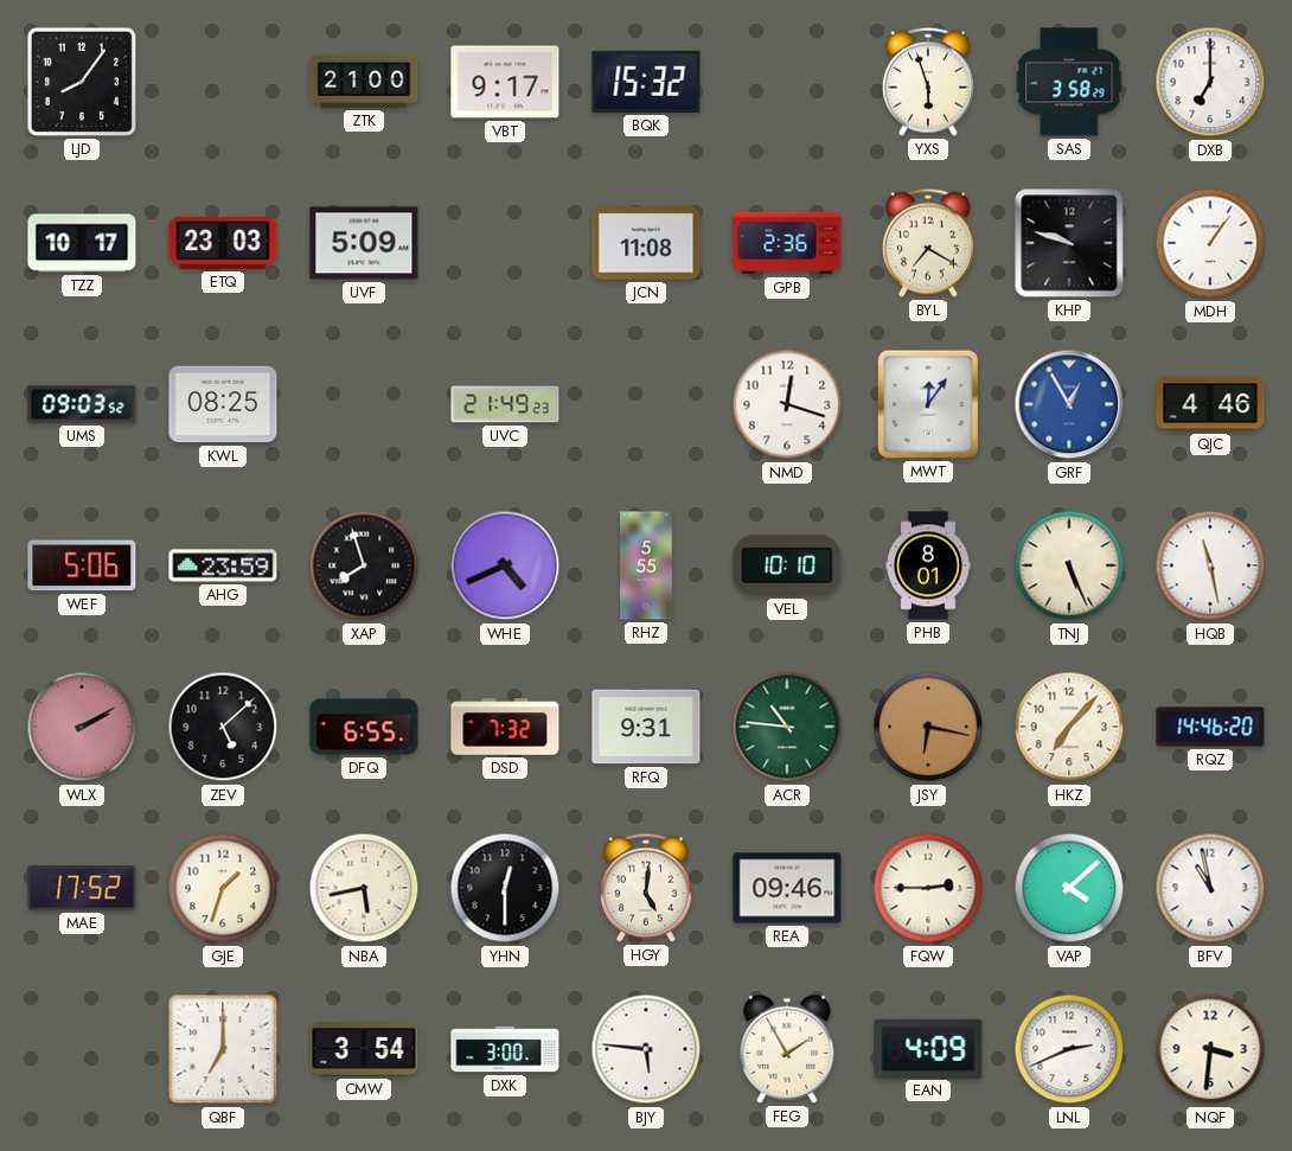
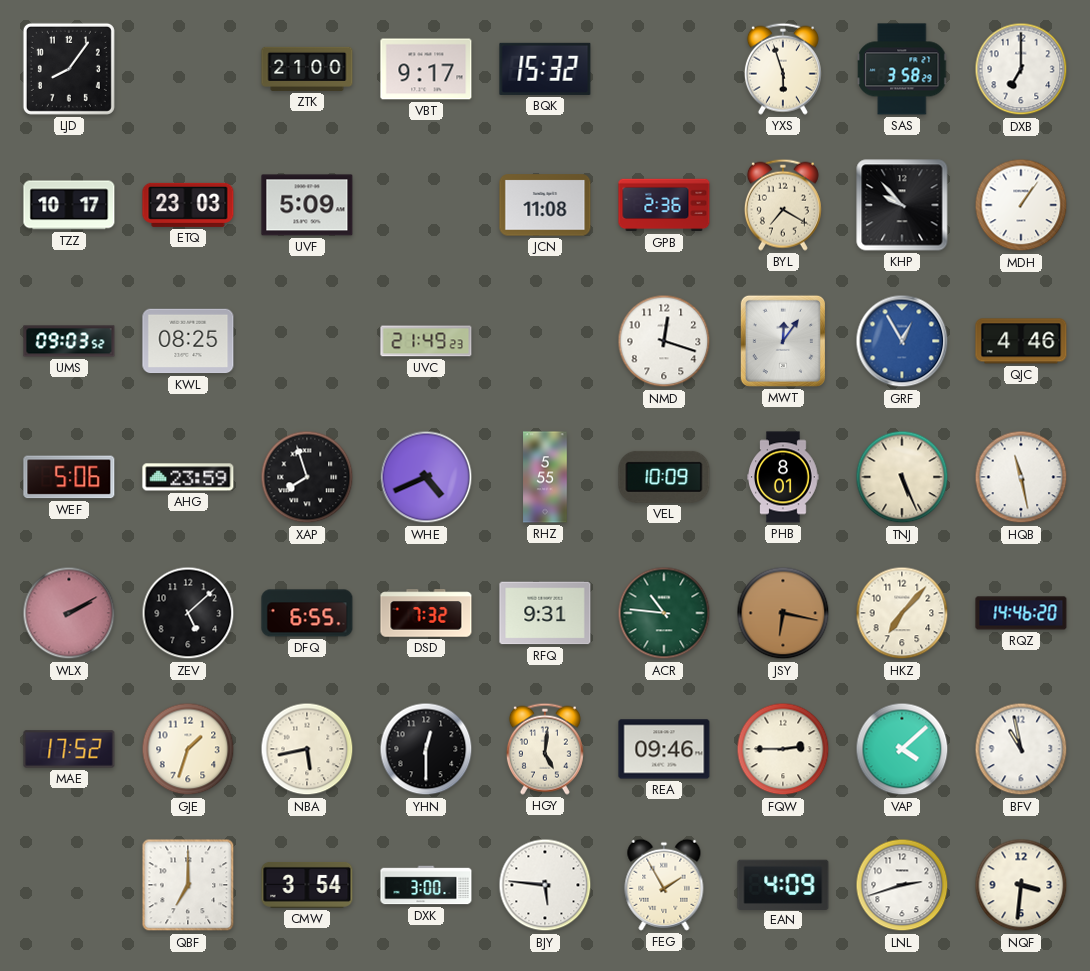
KHP: 9:48 -> 9:53
VEL: 10:10 -> 10:09
LNL: 2:41 -> 2:42
